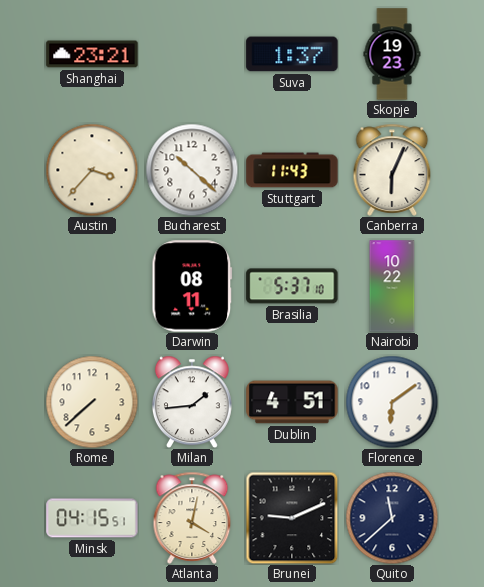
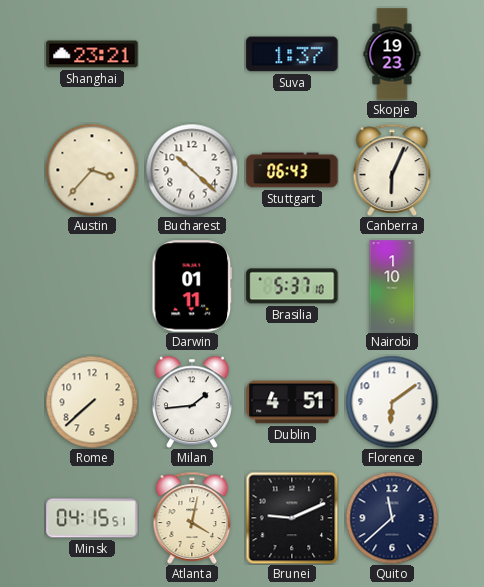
Stuttgart: 11:43 -> 06:43
Darwin: 08:11 -> 01:11
Nairobi: 10:22 -> 1:10
